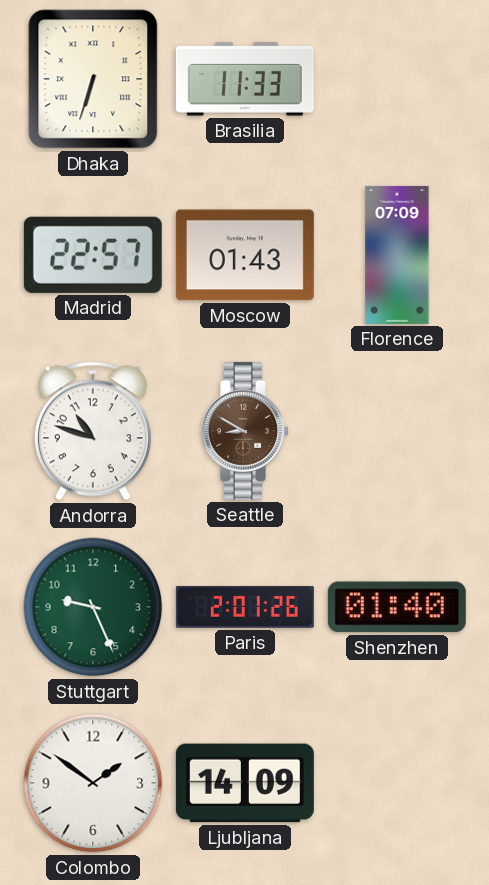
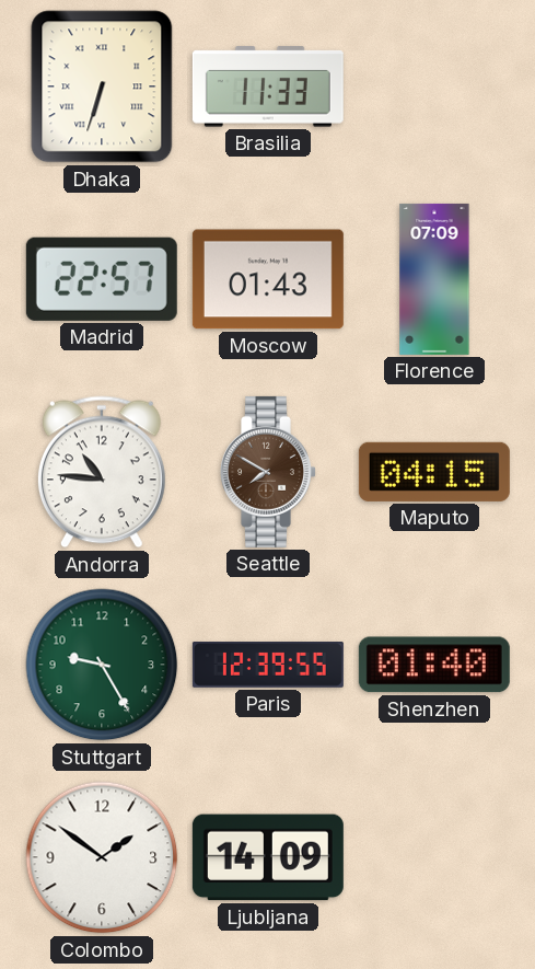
Andorra: 10:48 -> 10:46
Seattle: 8:50 -> 7:50
Maputo: none -> 04:15
Stuttgart: 9:26 -> 9:25
Paris: 2:01 -> 12:39
